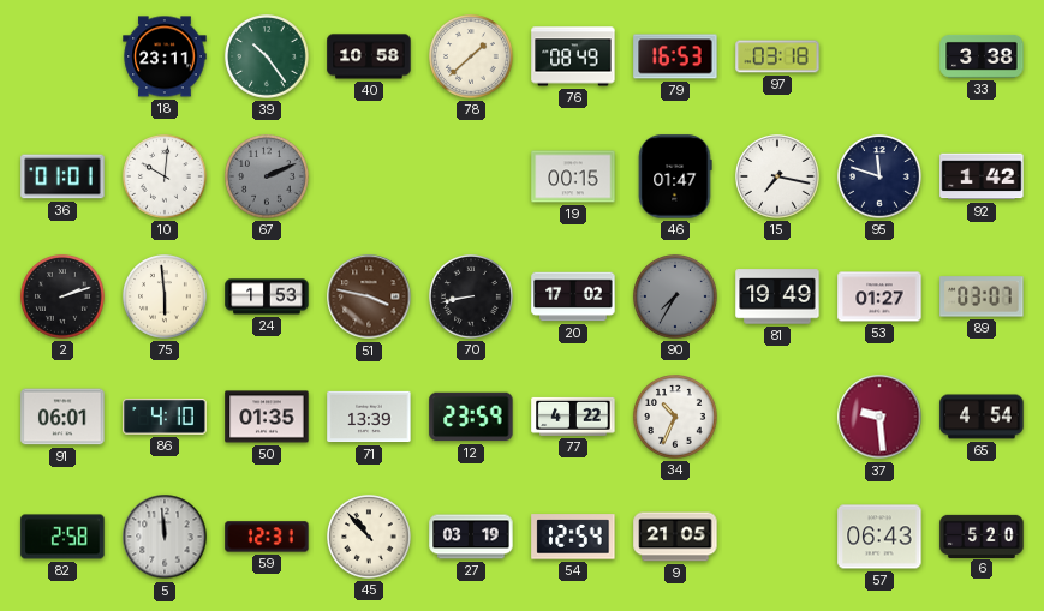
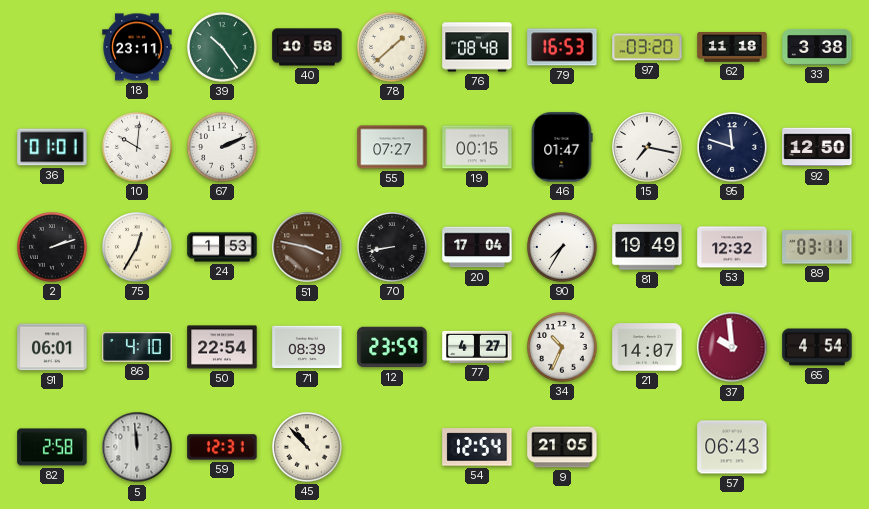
76: 08:49 -> 08:48
97: 03:18 -> 03:20
62: none -> 11:18
67 dial: grey -> white
55: none -> 07:27
92: 1:42 -> 12:50
75: 5:59 -> 12:35
20: 17:02 -> 17:04
90 dial: grey -> white
53: 01:27 -> 12:32
89: 03:07 -> 03:11
50: 01:35 -> 22:54
71: 13:39 -> 08:39
77: 4:22 -> 4:27
21: none -> 14:07
37: 9:29 -> 9:59
27: 03:19 -> none
6: 5:20 -> none
